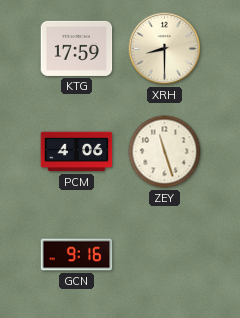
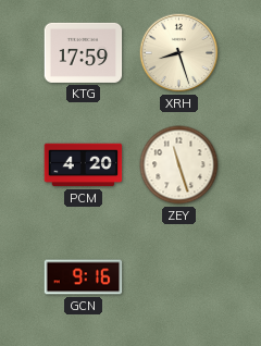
XRH: 8:30 -> 8:27
PCM: 4:06 -> 4:20
